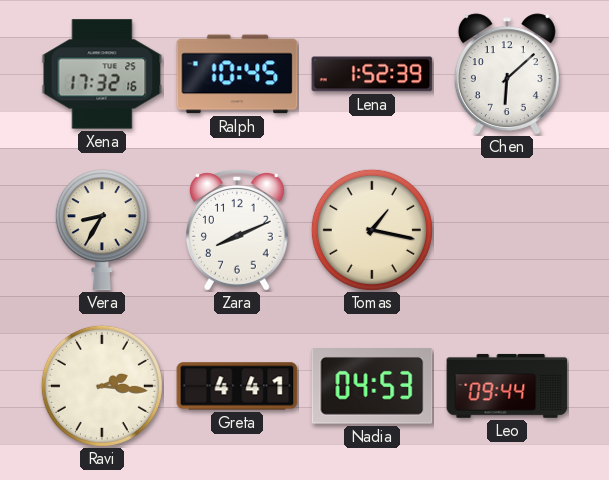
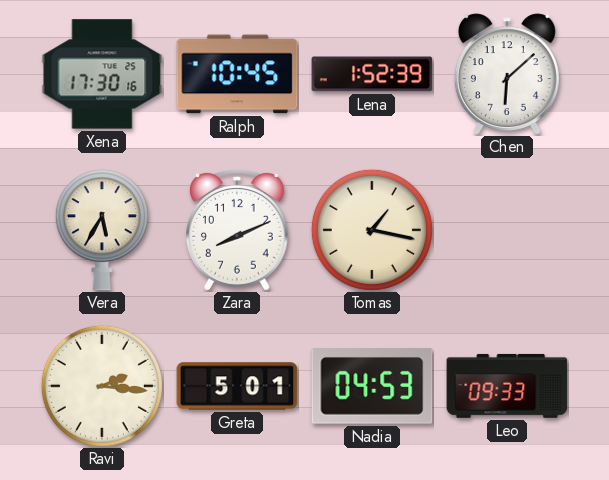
Xena: 17:32 -> 17:30
Vera: 8:35 -> 5:35
Greta: 4:41 -> 5:01
Leo: 09:44 -> 09:33
